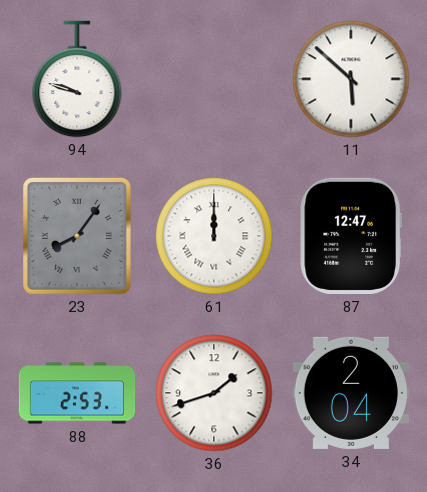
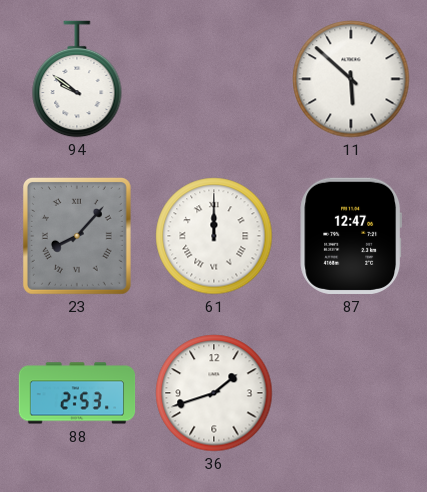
94: 9:48 -> 9:51
23: 8:06 -> 8:07
34: 2:04 -> none
